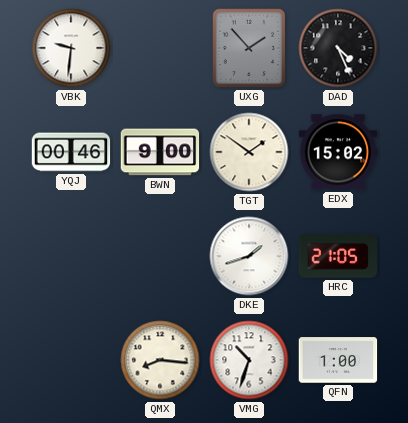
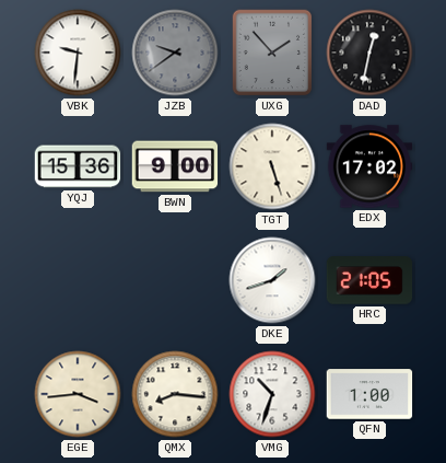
JZB: none -> 9:39
DAD: 4:26 -> 12:32
YQJ: 00:46 -> 15:36
TGT: 1:51 -> 5:27
EDX: 15:02 -> 17:02
EGE: none -> 3:44
